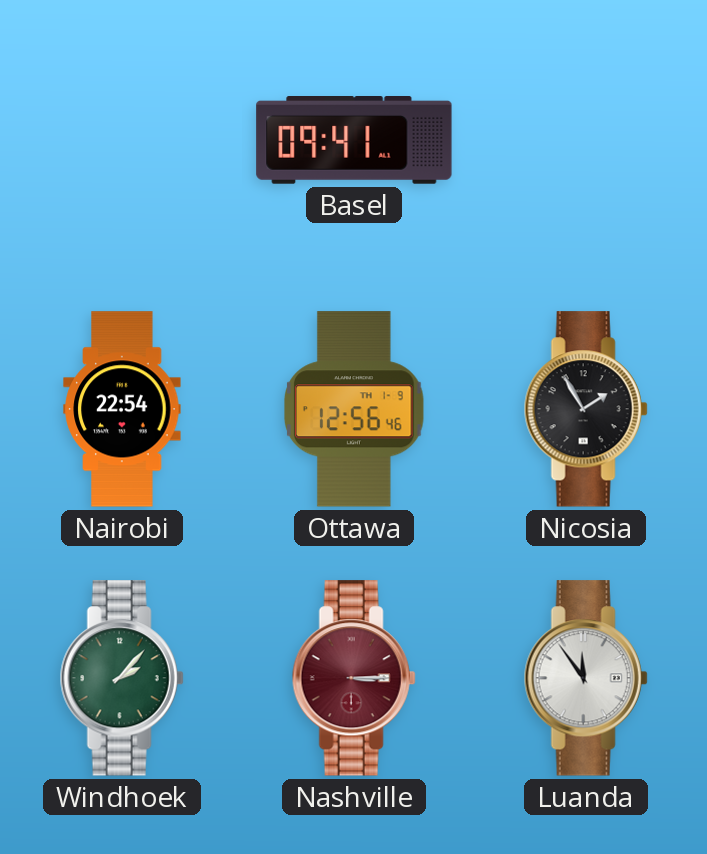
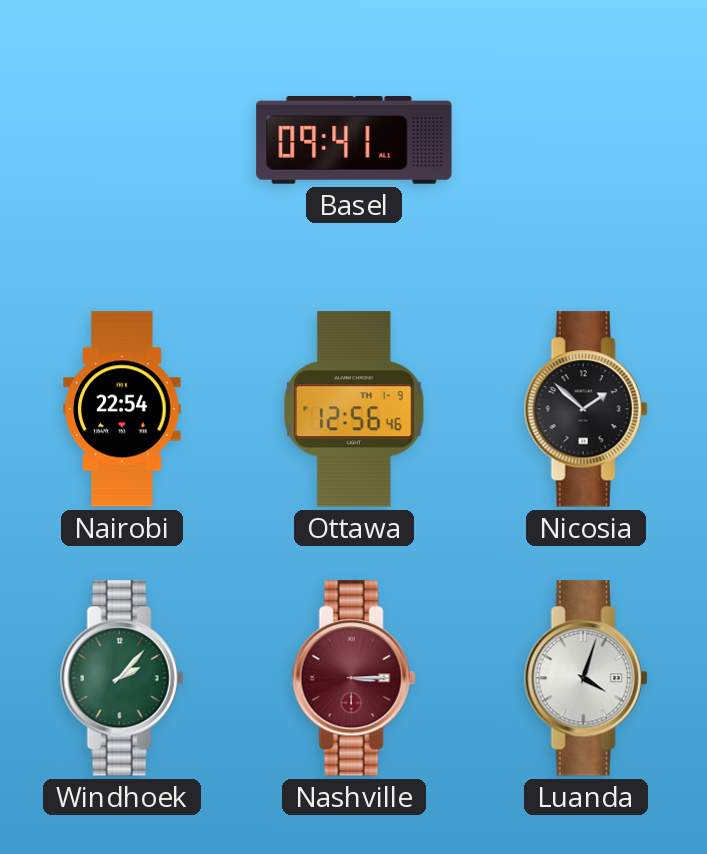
Nicosia: 1:55 -> 1:52
Luanda: 11:54 -> 4:03
